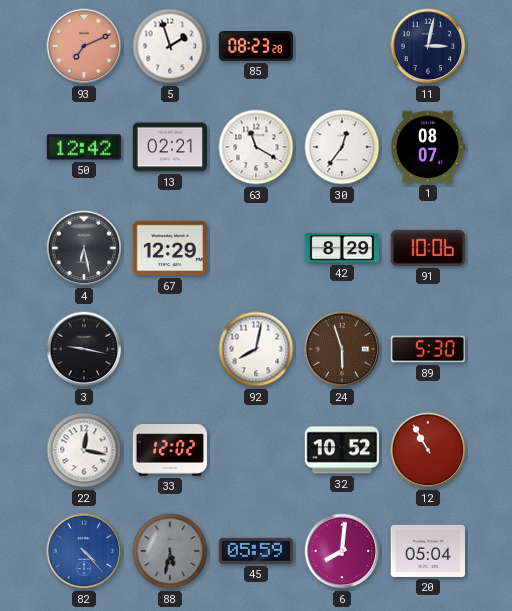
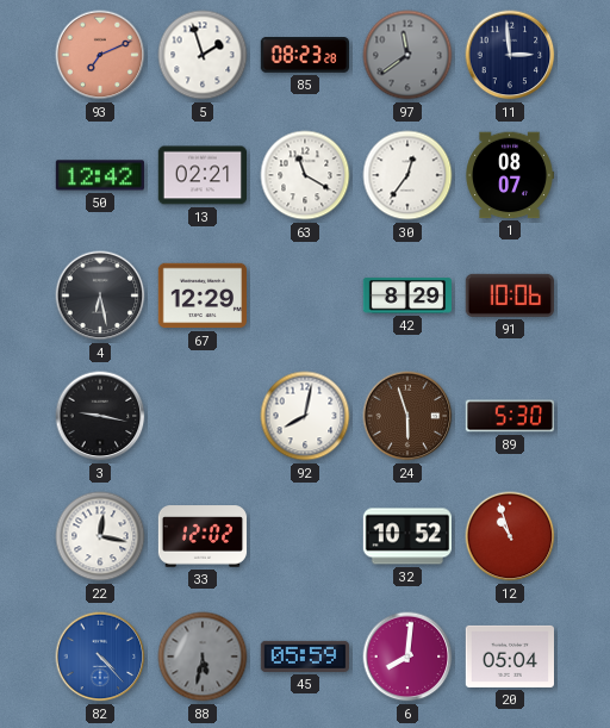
97: none -> 11:39
11: 3:02 -> 2:59
12: 10:55 -> 10:57
